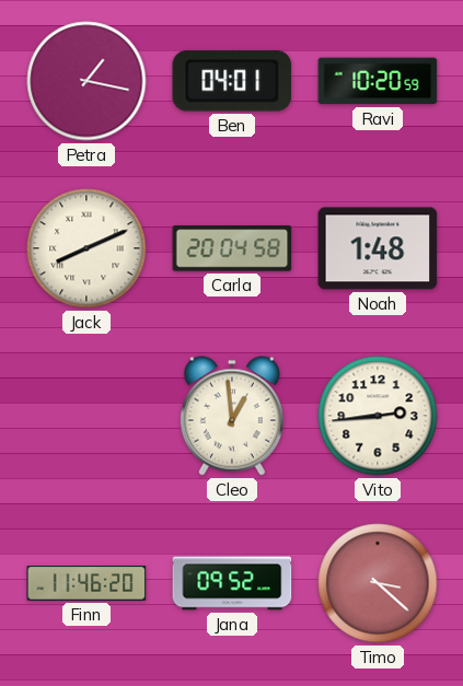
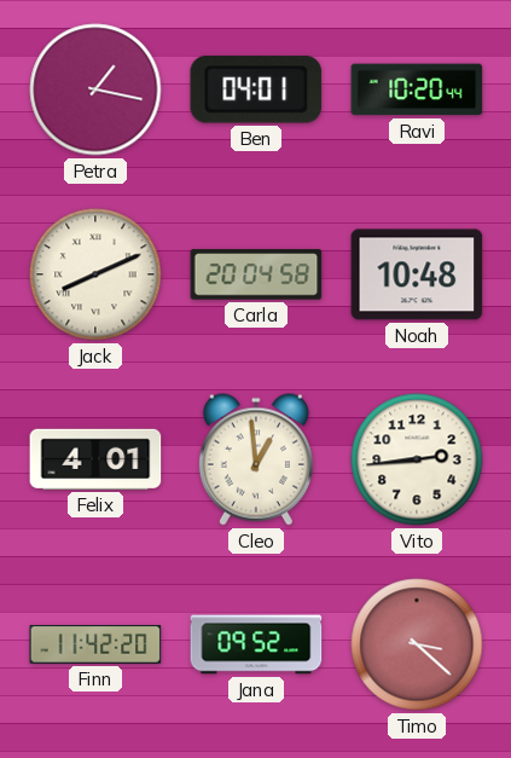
Ravi: 10:20:59 -> 10:20:44
Noah: 1:48 -> 10:48
Felix: none -> 4:01
Finn: 11:46 -> 11:42
